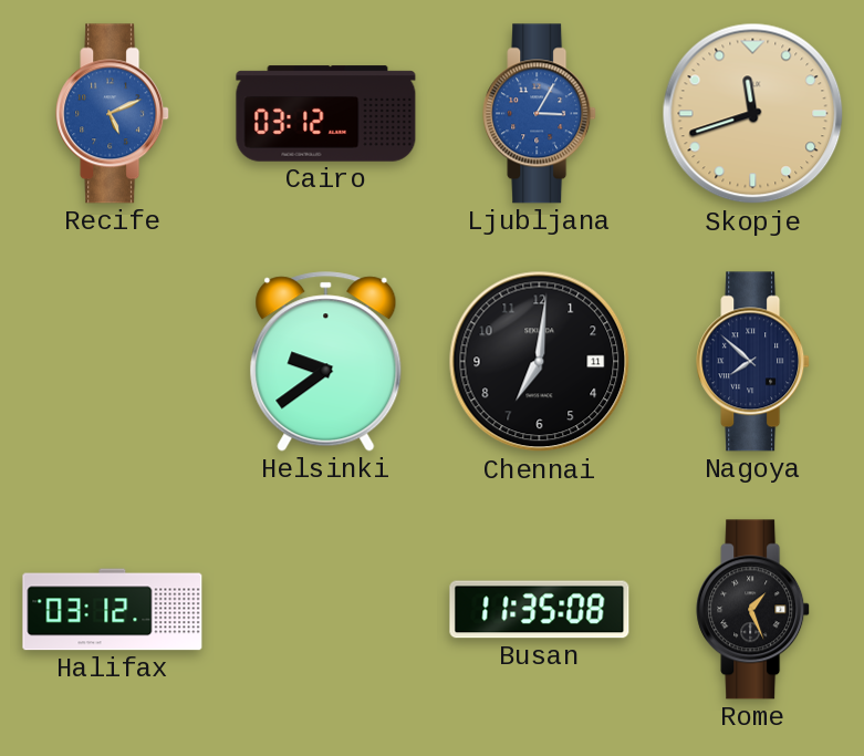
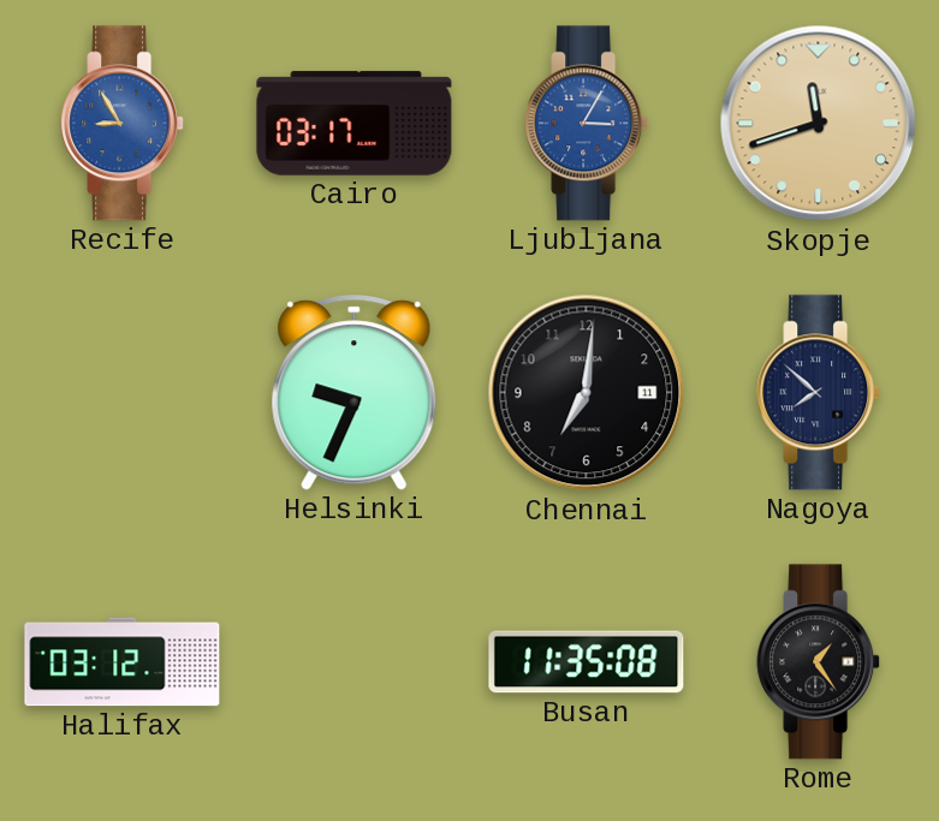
Recife: 5:11 -> 8:55
Cairo: 03:12 -> 03:17
Helsinki: 9:39 -> 9:34
Rome: 1:26 -> 1:24
